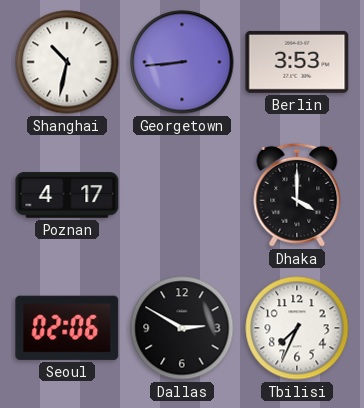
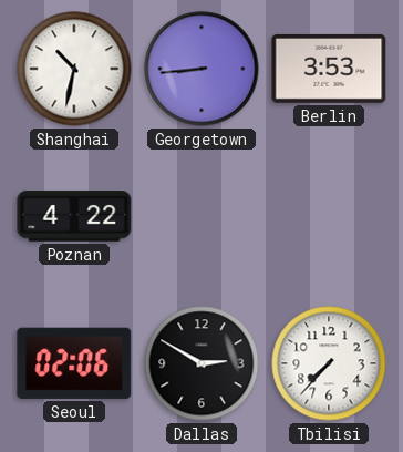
Poznan: 4:17 -> 4:22
Dhaka: 4:00 -> none
Tbilisi: 7:34 -> 7:37
